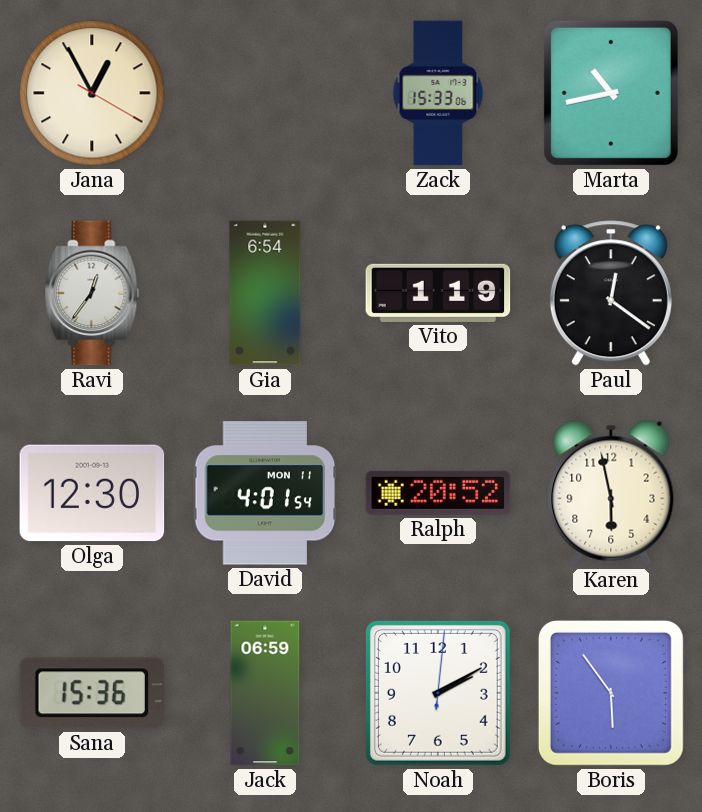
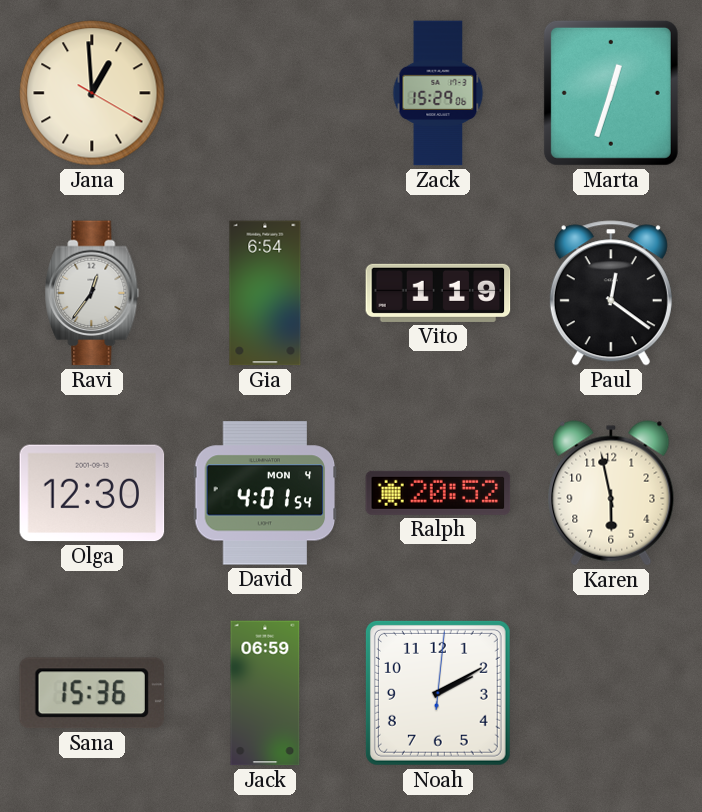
Jana: 12:55 -> 12:59
Zack: 15:33 -> 15:29
Marta: 10:43 -> 12:33
David date: MON 11 -> MON 4
Boris: 5:54 -> none
